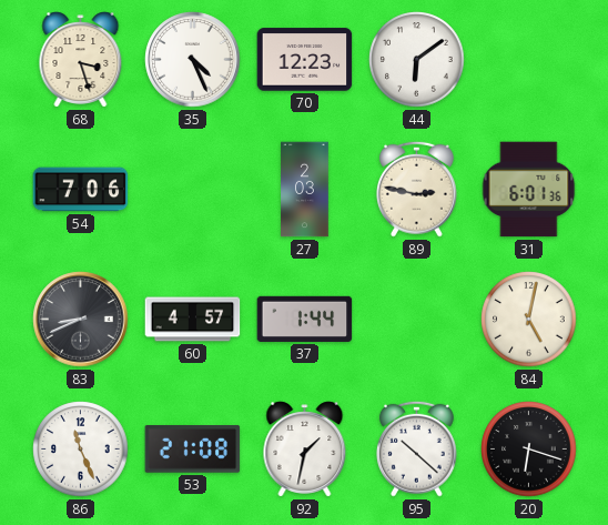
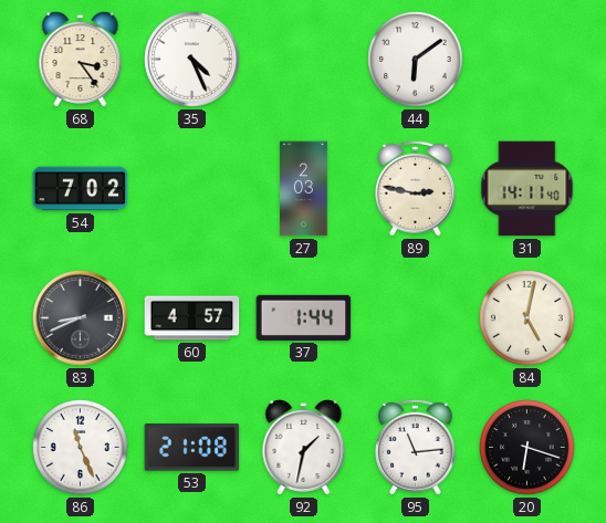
68: 3:27 -> 3:24
70: 12:23 -> none
54: 7:06 -> 7:02
31: 6:01 -> 14:11
95: 10:22 -> 11:14
